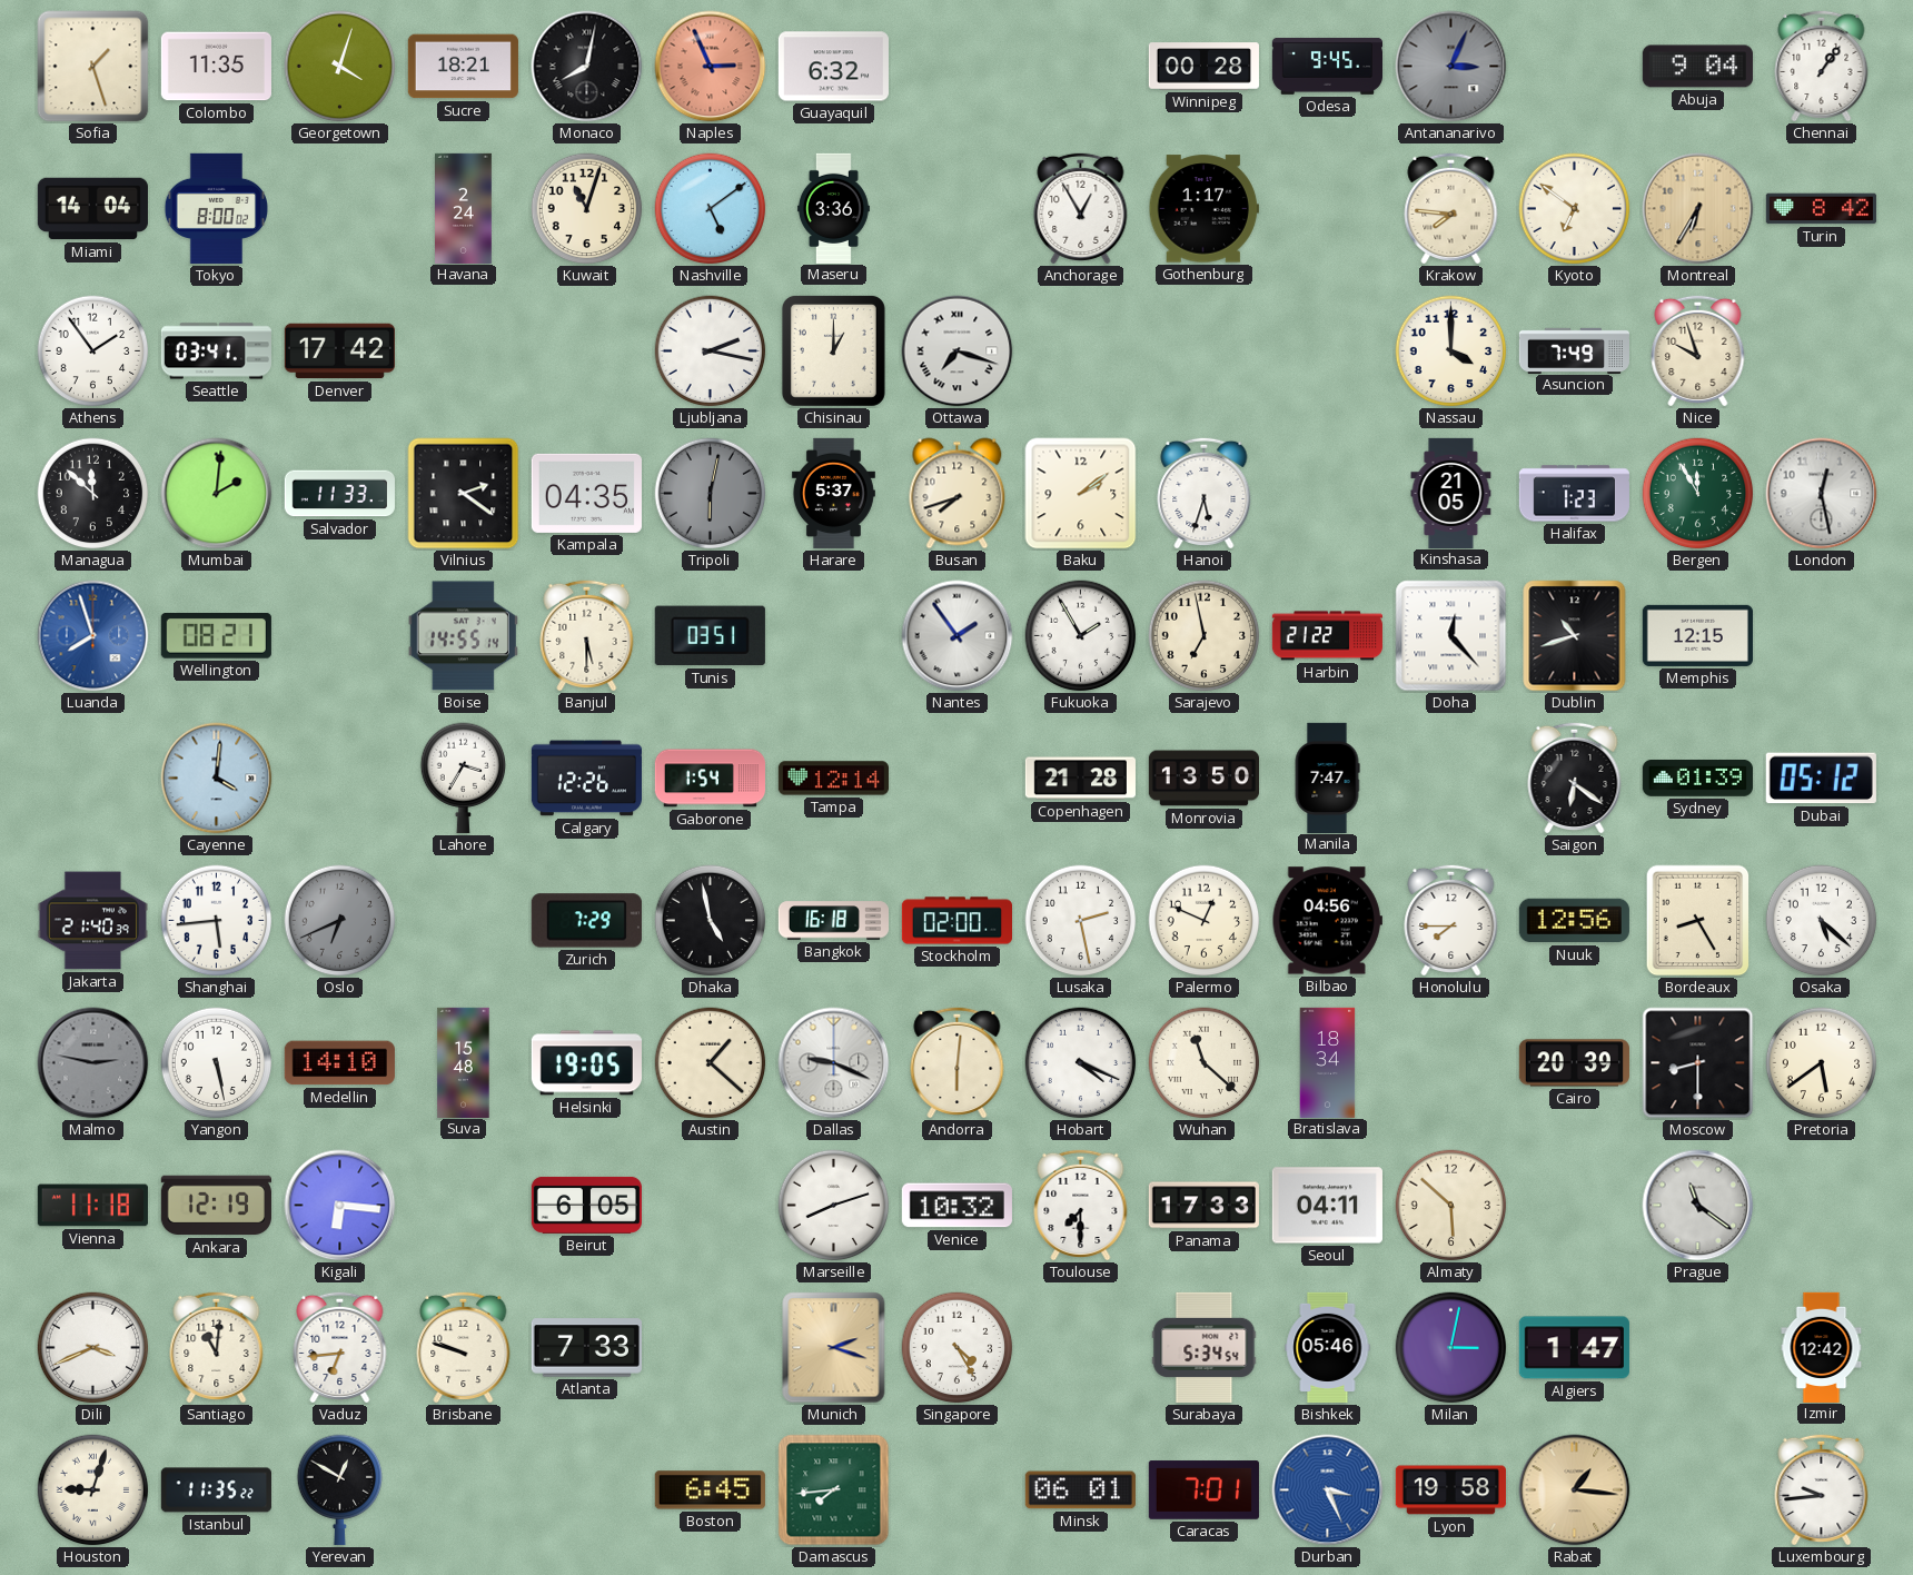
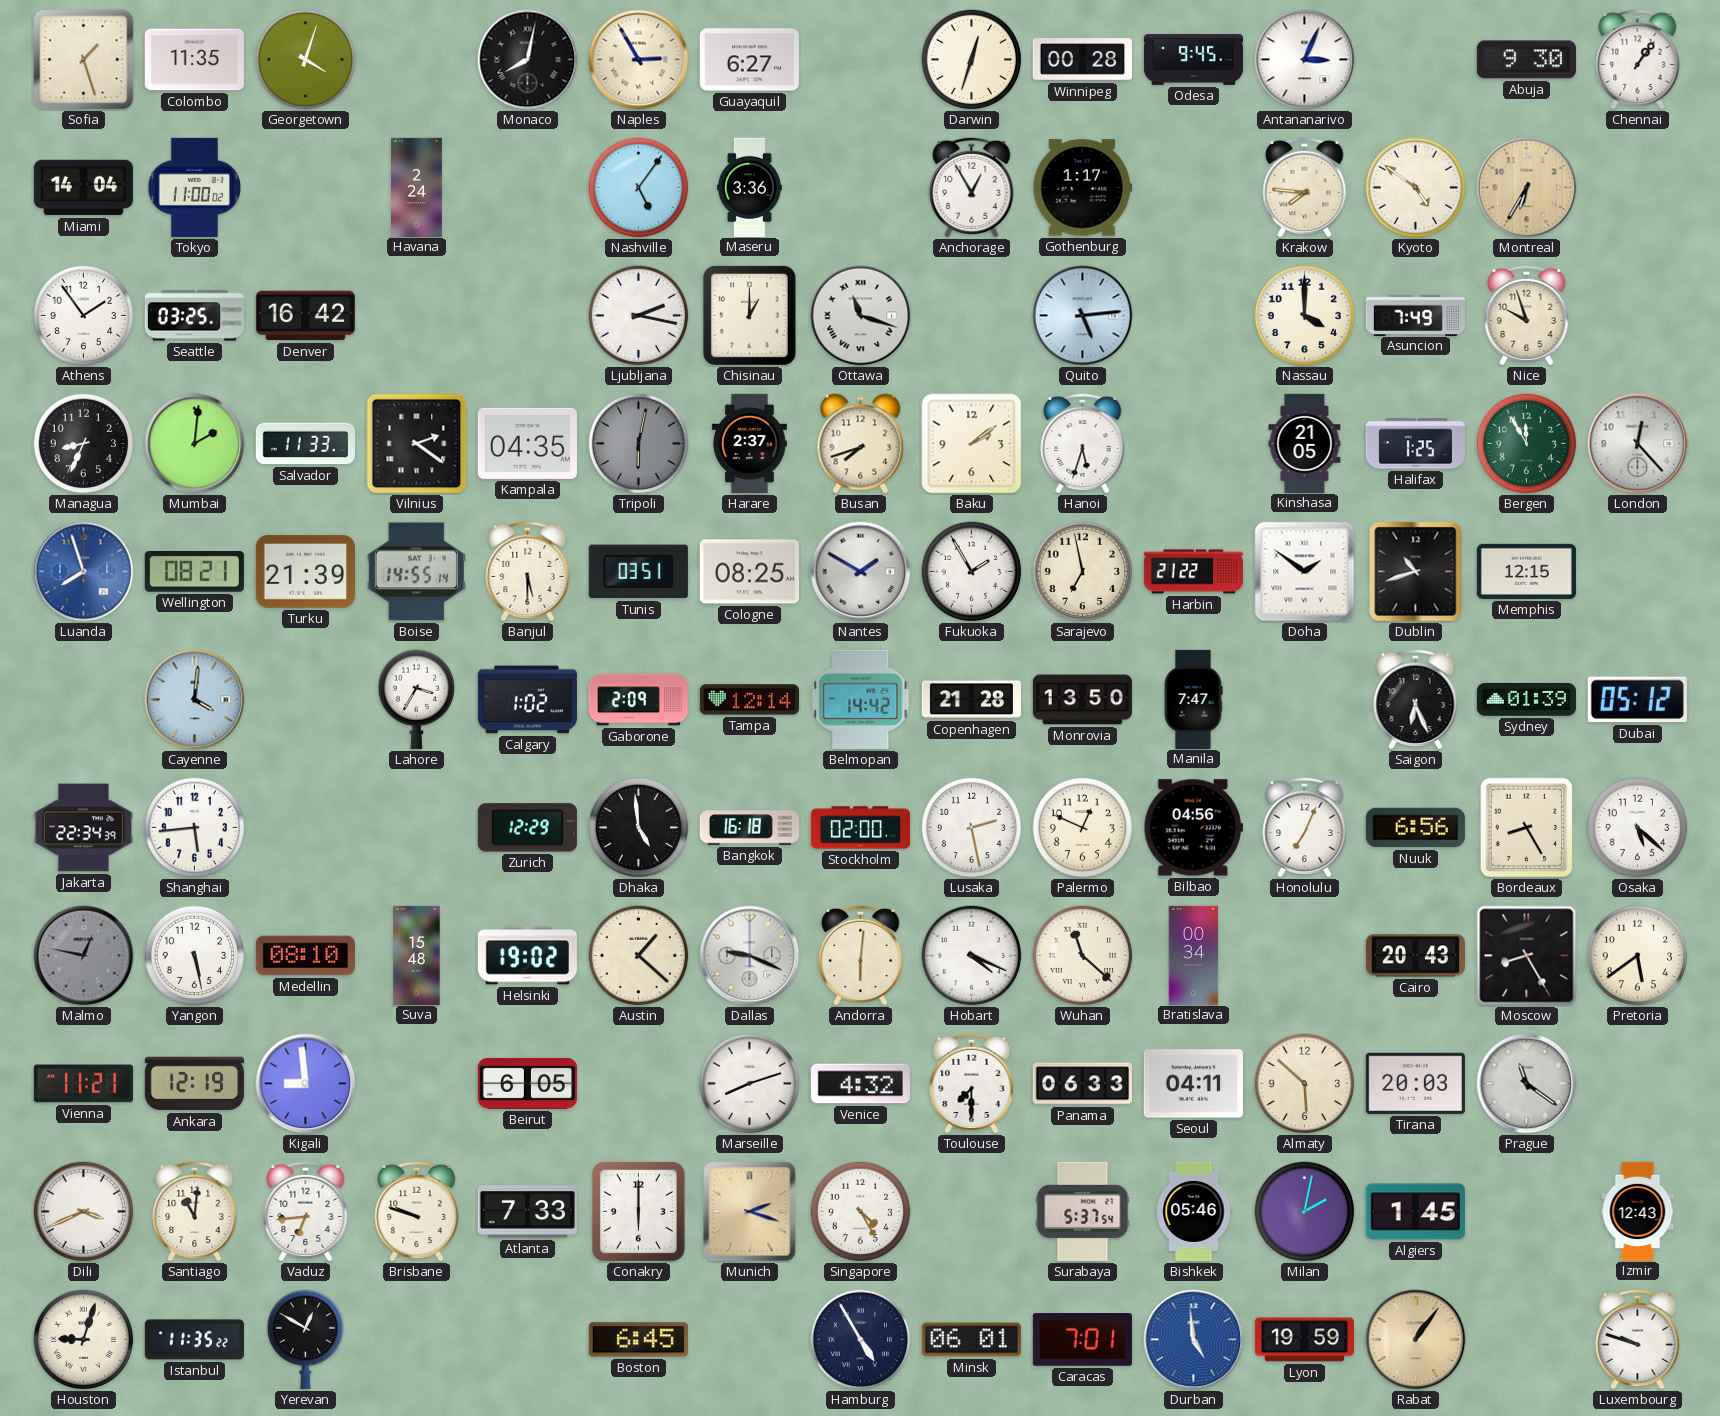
Sucre: 18:21 -> none
Naples: 2:56 -> 2:55
Naples dial: salmon -> cream
Guayaquil: 6:32 -> 6:27
Darwin: none -> 12:33
Antananarivo dial: grey -> white
Abuja: 9:04 -> 9:30
Tokyo: 8:00 -> 11:00
Kuwait: 11:03 -> none
Nashville: 5:09 -> 5:06
Kyoto: 6:51 -> 4:51
Turin: 8:42 -> none
Seattle: 03:41 -> 03:25
Denver: 17:42 -> 16:42
Ottawa: 7:18 -> 11:18
Quito: none -> 5:14
Managua: 11:52 -> 8:34
Harare: 5:37 -> 2:37
Halifax: 1:23 -> 1:25
London: 12:28 -> 12:23
Turku: none -> 21:39
Cologne: none -> 08:25
Nantes: 1:54 -> 1:50
Doha: 12:23 -> 1:51
Calgary: 12:26 -> 1:02
Gaborone: 1:54 -> 2:09
Belmopan: none -> 14:42
Saigon: 6:21 -> 6:26
Jakarta: 21:40 -> 22:34
Oslo: 6:41 -> none
Zurich: 7:29 -> 12:29
Dhaka: 4:58 -> 4:59
Honolulu: 7:45 -> 7:04
Nuuk: 12:56 -> 6:56
Malmo: 2:47 -> 12:47
Medellin: 14:10 -> 08:10
Helsinki: 19:05 -> 19:02
Bratislava: 18:34 -> 00:34
Cairo: 20:39 -> 20:43
Moscow: 8:30 -> 8:25
Vienna: 11:18 -> 11:21
Kigali: 6:16 -> 8:59
Venice: 10:32 -> 4:32
Panama: 17:33 -> 06:33
Tirana: none -> 20:03
Conakry: none -> 6:00
Surabaya: 5:34 -> 5:37
Milan: 3:02 -> 2:02
Algiers: 1:47 -> 1:45
Izmir: 12:42 -> 12:43
Damascus: 7:44 -> none
Hamburg: none -> 4:55
Durban: 3:26 -> 4:59
Lyon: 19:58 -> 19:59
Rabat: 1:16 -> 1:06
Luxembourg: 9:44 -> 9:48
